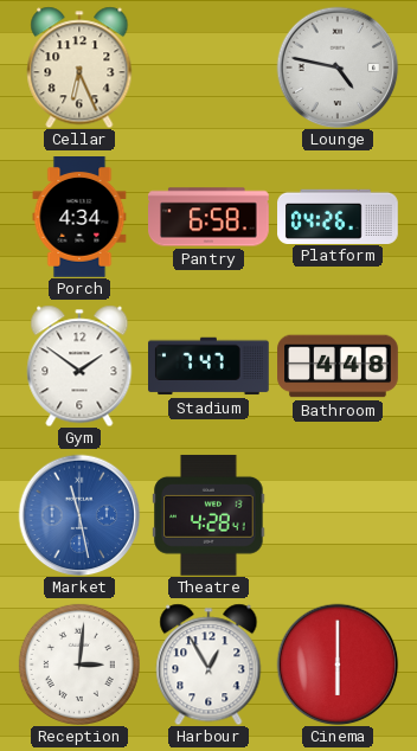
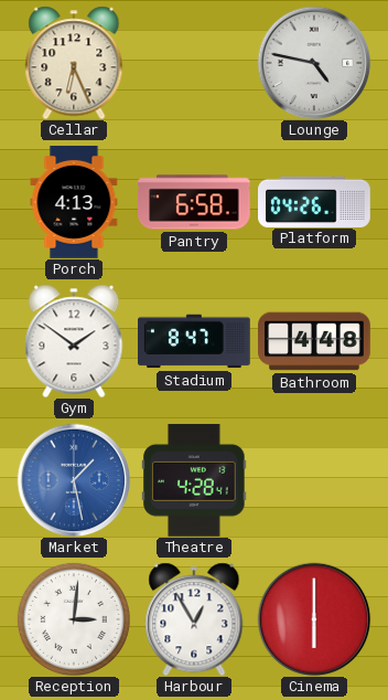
Porch: 4:34 -> 4:13
Stadium: 7:47 -> 8:47
Market: 11:28 -> 1:28
